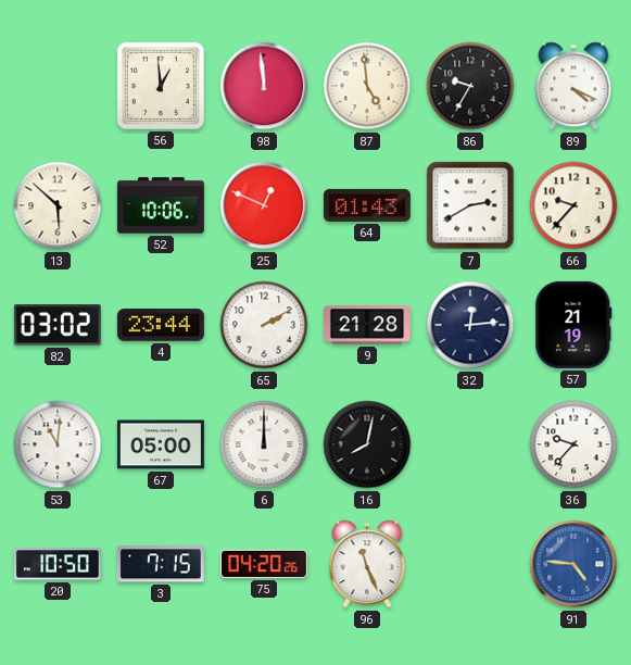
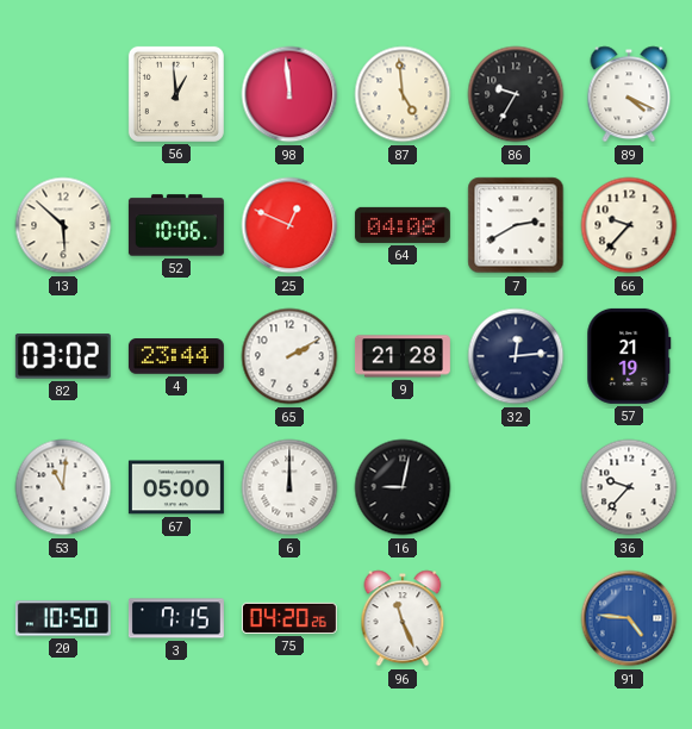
64: 01:43 -> 04:08
16: 8:02 -> 9:02
